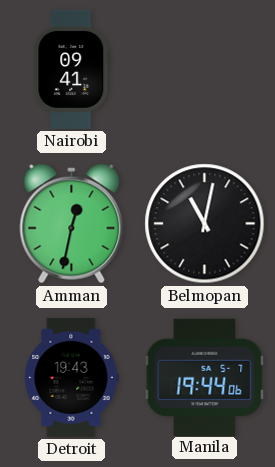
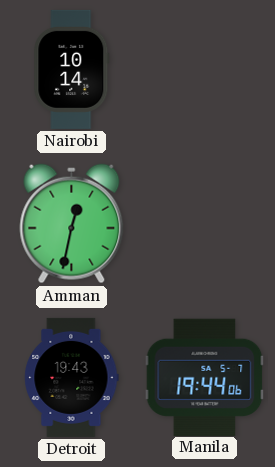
Nairobi: 09:41 -> 10:14
Belmopan: 11:02 -> none
